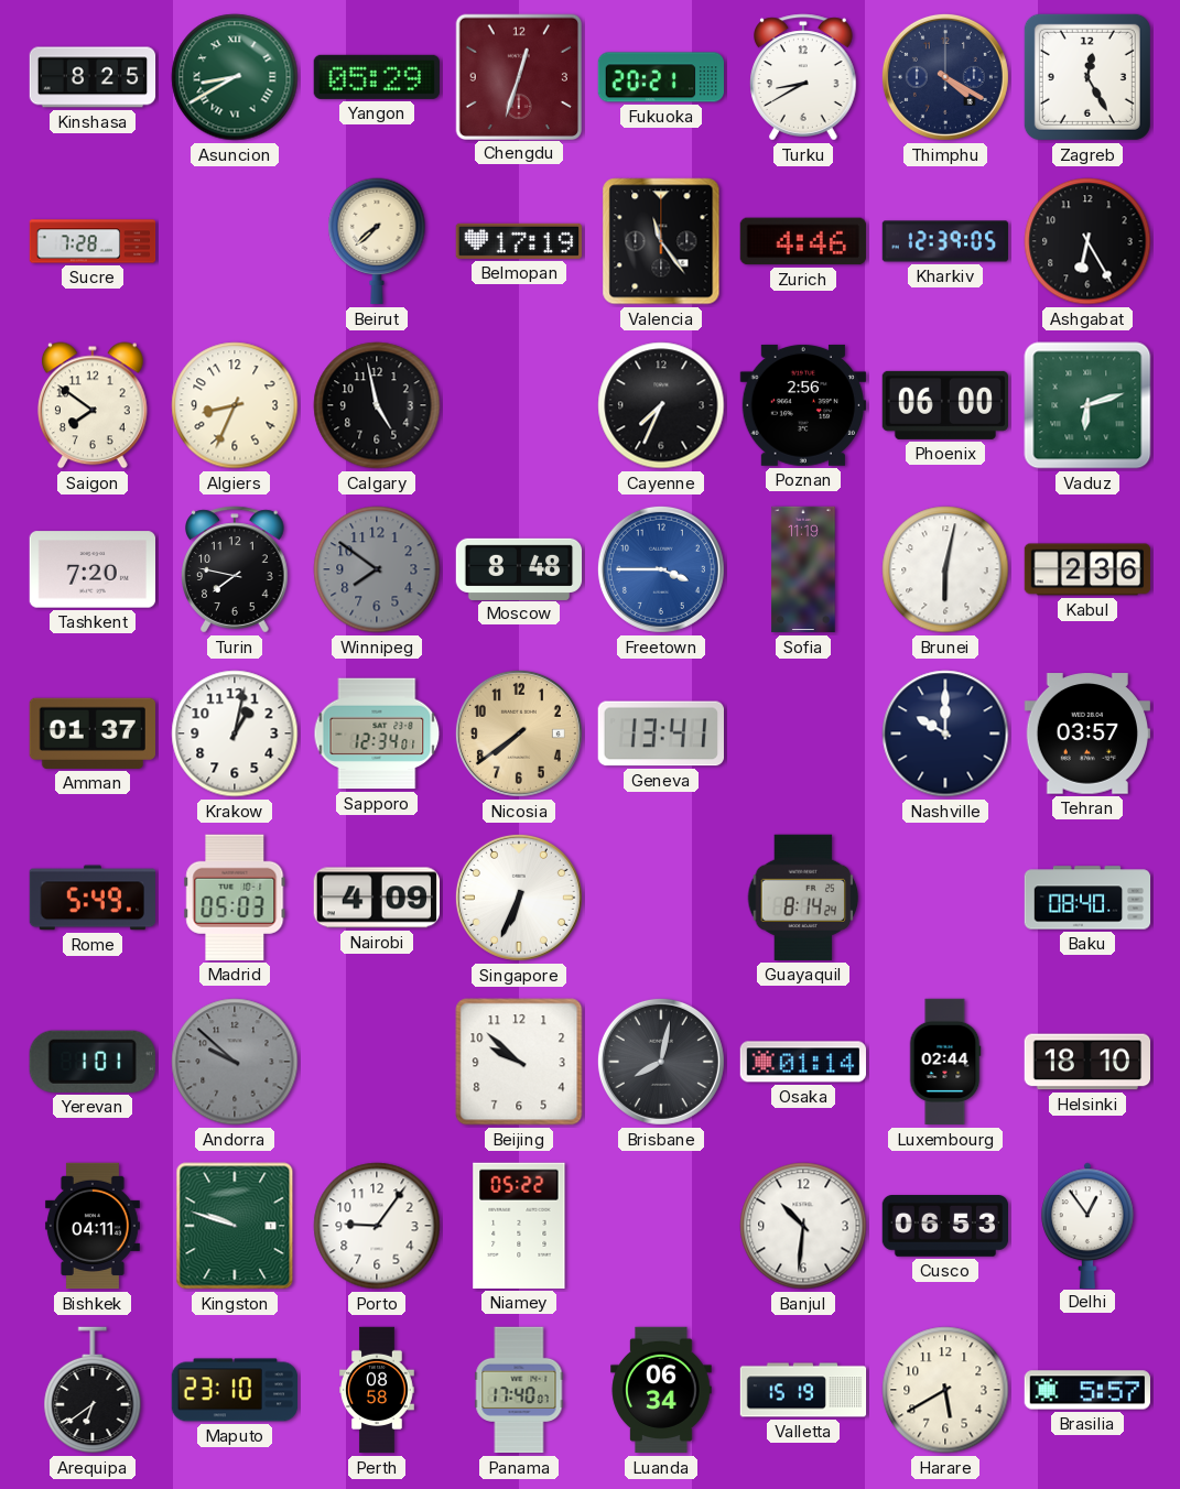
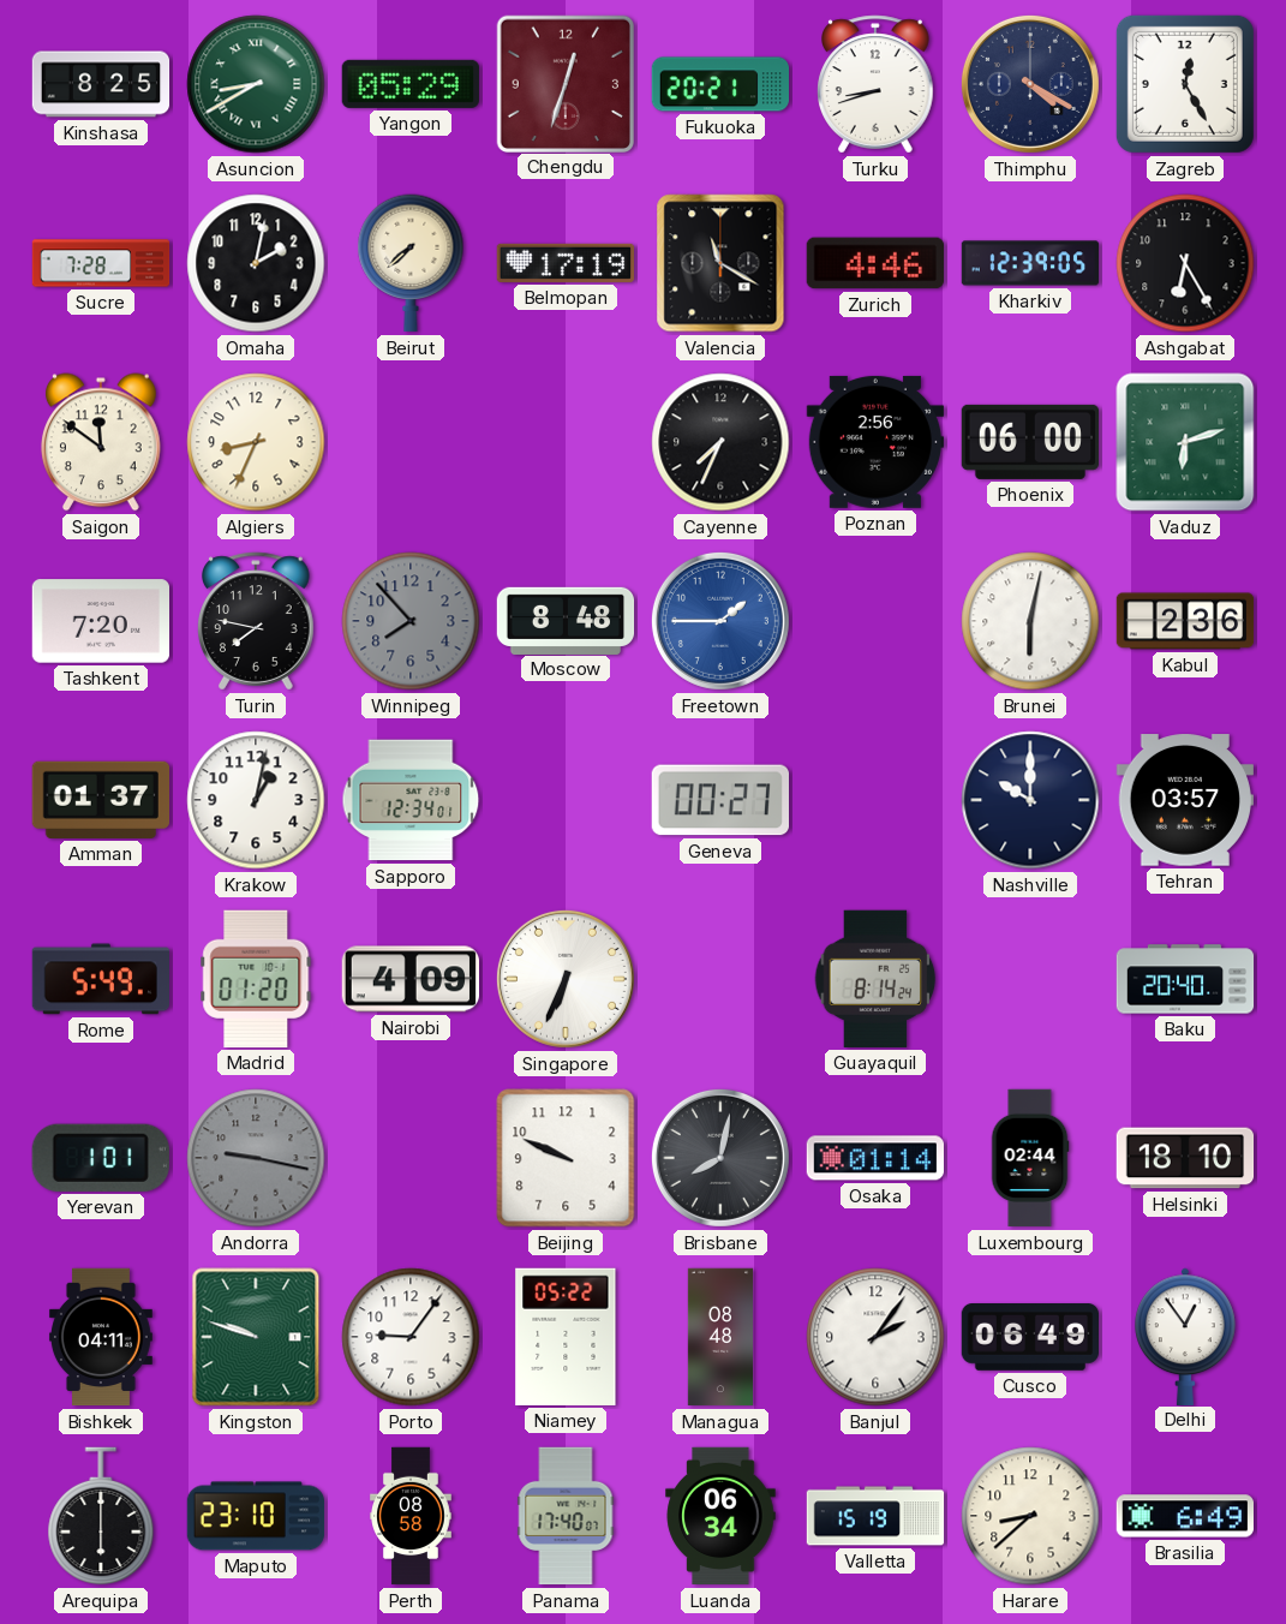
Turku: 8:40 -> 8:42
Omaha: none -> 2:02
Valencia: 11:24 -> 11:20
Saigon: 7:51 -> 11:51
Calgary: 4:58 -> none
Winnipeg: 7:51 -> 7:53
Freetown: 3:45 -> 1:45
Sofia: 11:19 -> none
Nicosia: 7:39 -> none
Geneva: 13:41 -> 00:27
Madrid: 05:03 -> 01:20
Baku: 08:40 -> 20:40
Andorra: 9:52 -> 9:17
Beijing: 9:52 -> 9:49
Managua: none -> 08:48
Banjul: 10:31 -> 2:06
Cusco: 06:53 -> 06:49
Arequipa: 6:39 -> 6:00
Harare: 5:40 -> 8:38
Brasilia: 5:57 -> 6:49
